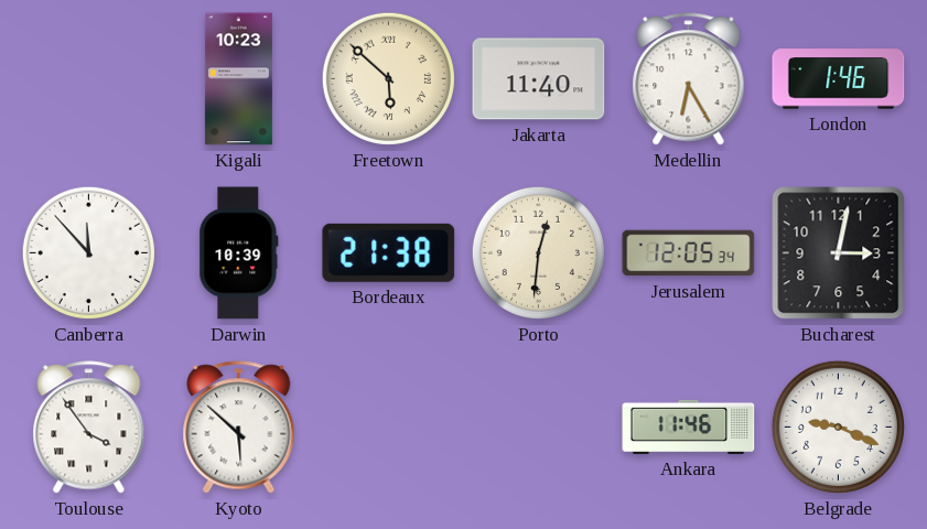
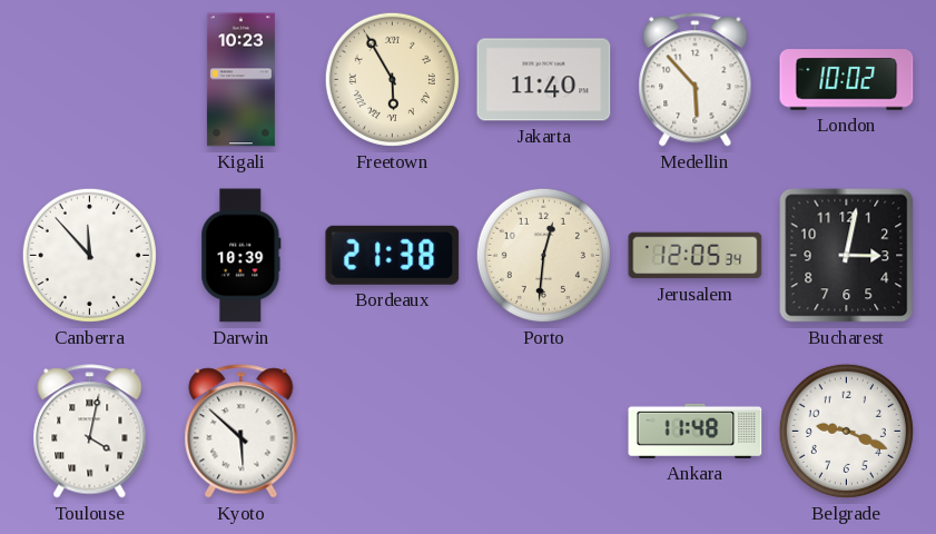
Freetown: 5:52 -> 5:55
Medellin: 6:25 -> 5:53
London: 1:46 -> 10:02
Toulouse: 3:54 -> 4:02
Ankara: 11:46 -> 11:48
